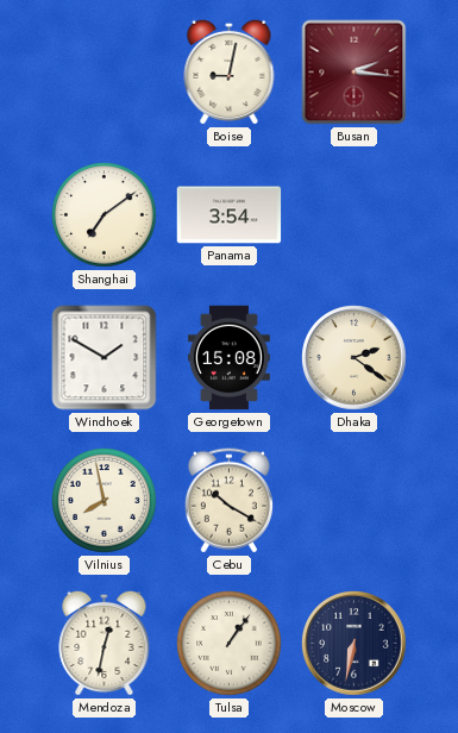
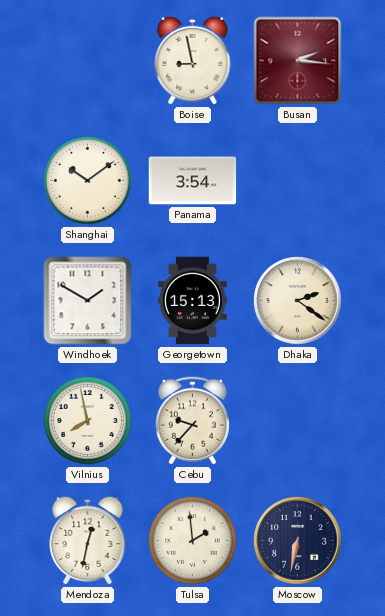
Boise: 9:02 -> 8:58
Shanghai: 7:09 -> 10:09
Georgetown: 15:08 -> 15:13
Cebu: 10:20 -> 9:37
Tulsa: 1:06 -> 1:59
